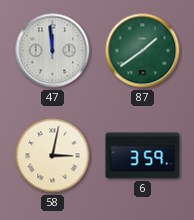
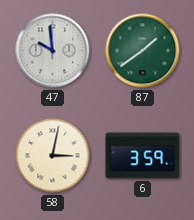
47: 11:59 -> 9:59
